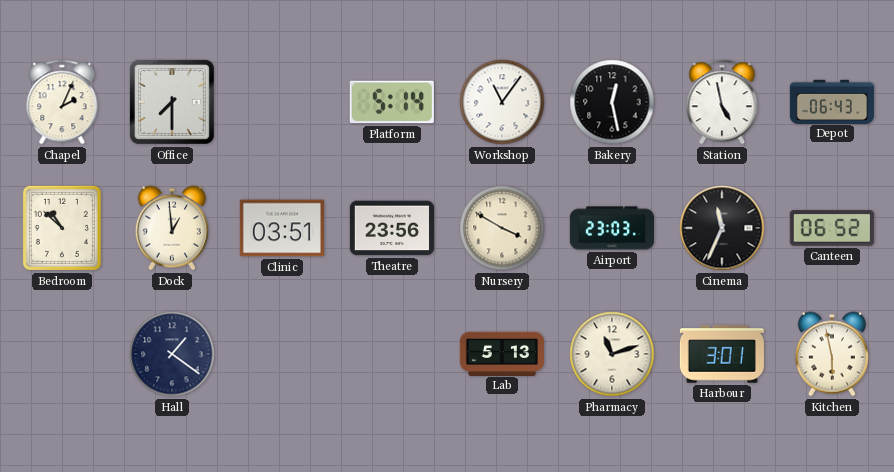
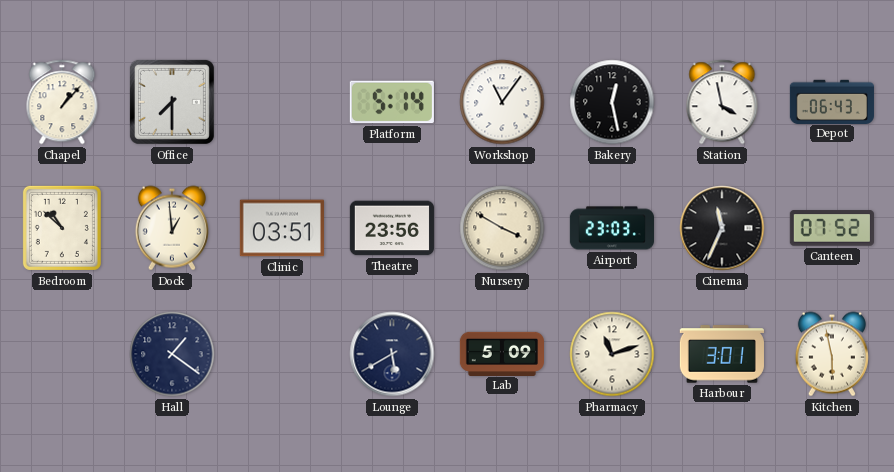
Chapel: 2:04 -> 1:07
Station: 4:58 -> 3:58
Canteen: 06:52 -> 07:52
Lounge: none -> 5:40
Lab: 5:13 -> 5:09
